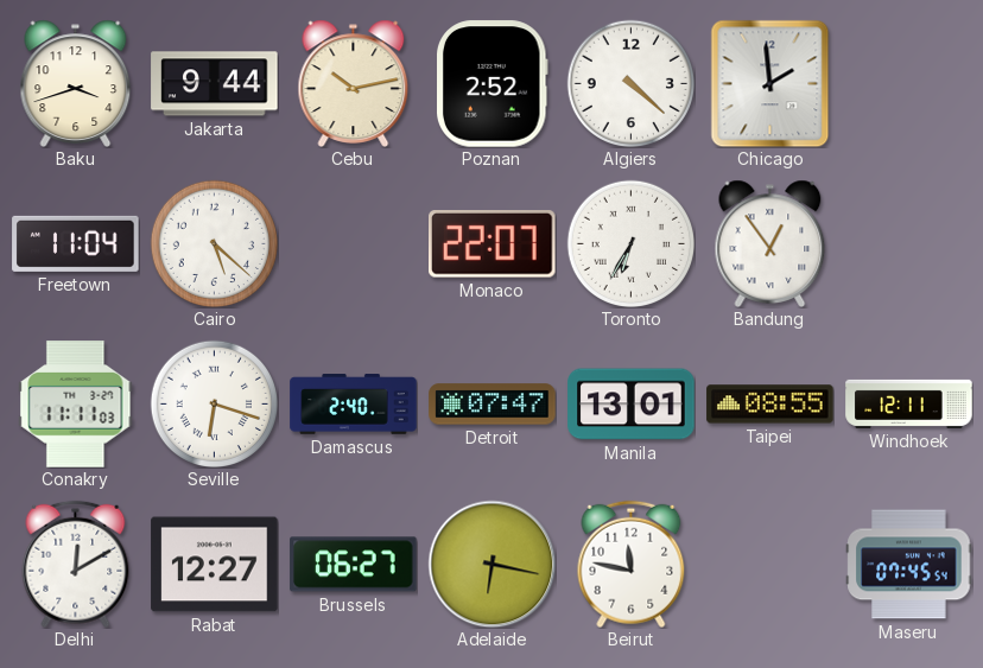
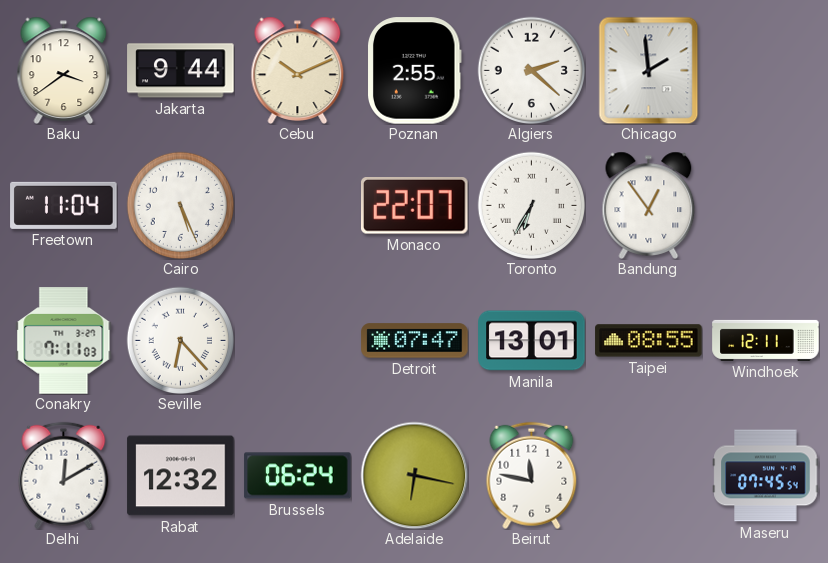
Baku: 3:42 -> 3:39
Cebu: 10:13 -> 10:11
Poznan: 2:52 -> 2:55
Algiers: 4:22 -> 2:22
Cairo: 5:22 -> 5:26
Conakry: 11:11 -> 7:11
Seville: 6:18 -> 6:23
Damascus: 2:40 -> none
Rabat: 12:27 -> 12:32
Brussels: 06:27 -> 06:24
